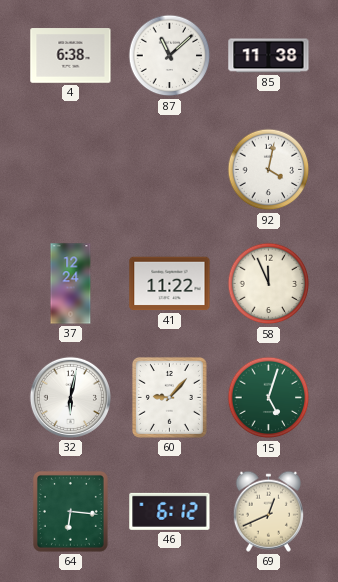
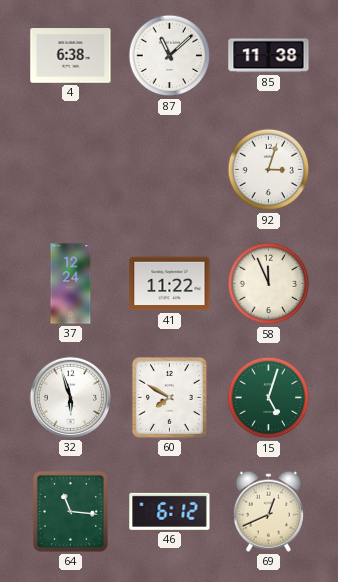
92: 4:02 -> 3:03
32: 6:02 -> 5:57
60: 9:07 -> 7:50
64: 6:16 -> 11:16
